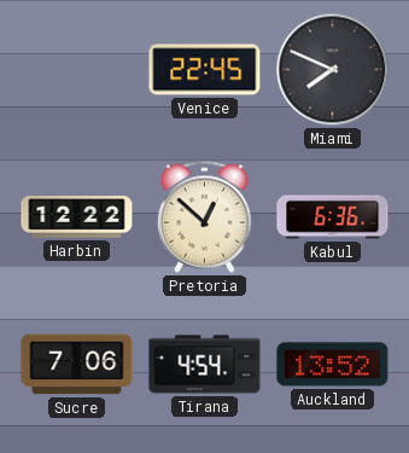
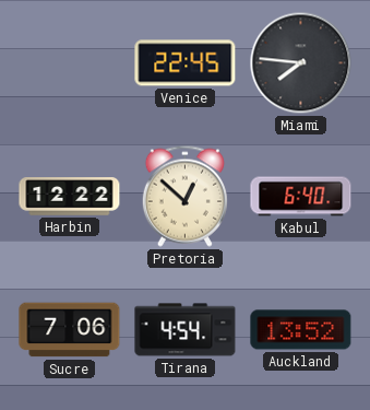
Miami: 7:49 -> 7:46
Kabul: 6:36 -> 6:40
